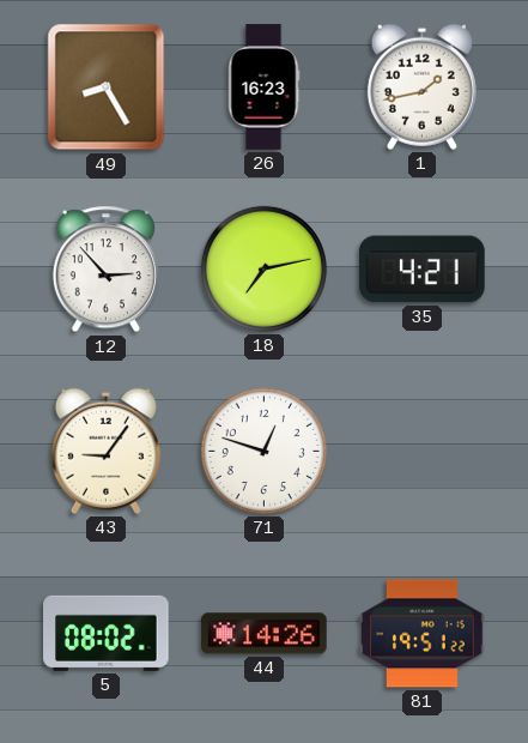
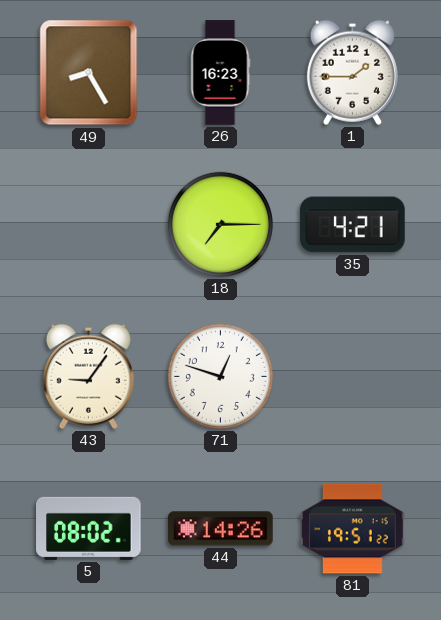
1: 1:43 -> 1:45
12: 2:53 -> none
18: 7:13 -> 7:15
